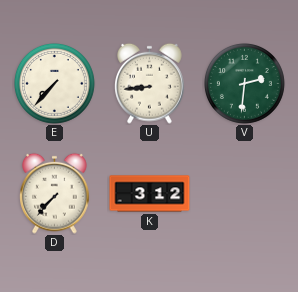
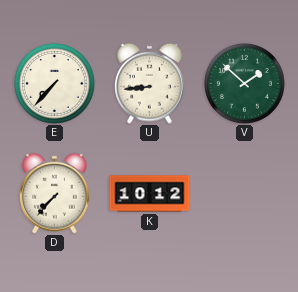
V: 2:31 -> 1:52
K: 3:12 -> 10:12
